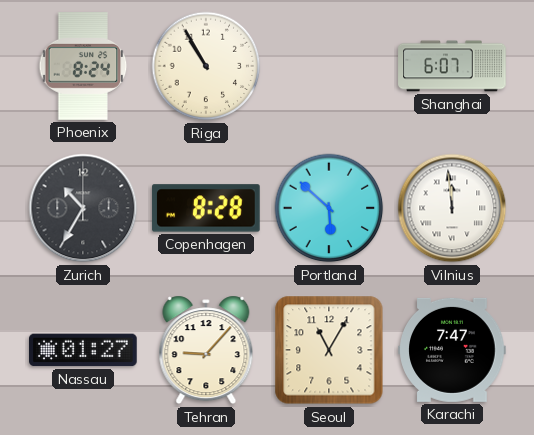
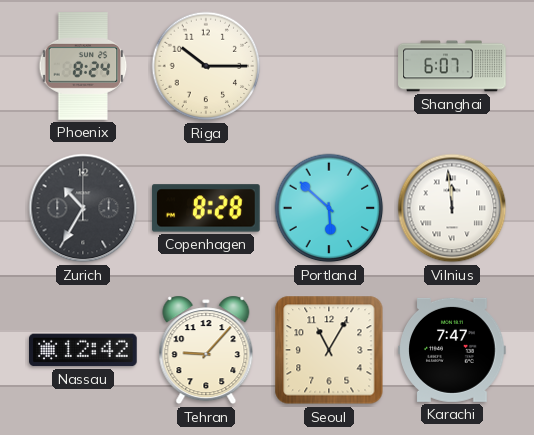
Riga: 10:55 -> 10:15
Nassau: 01:27 -> 12:42
